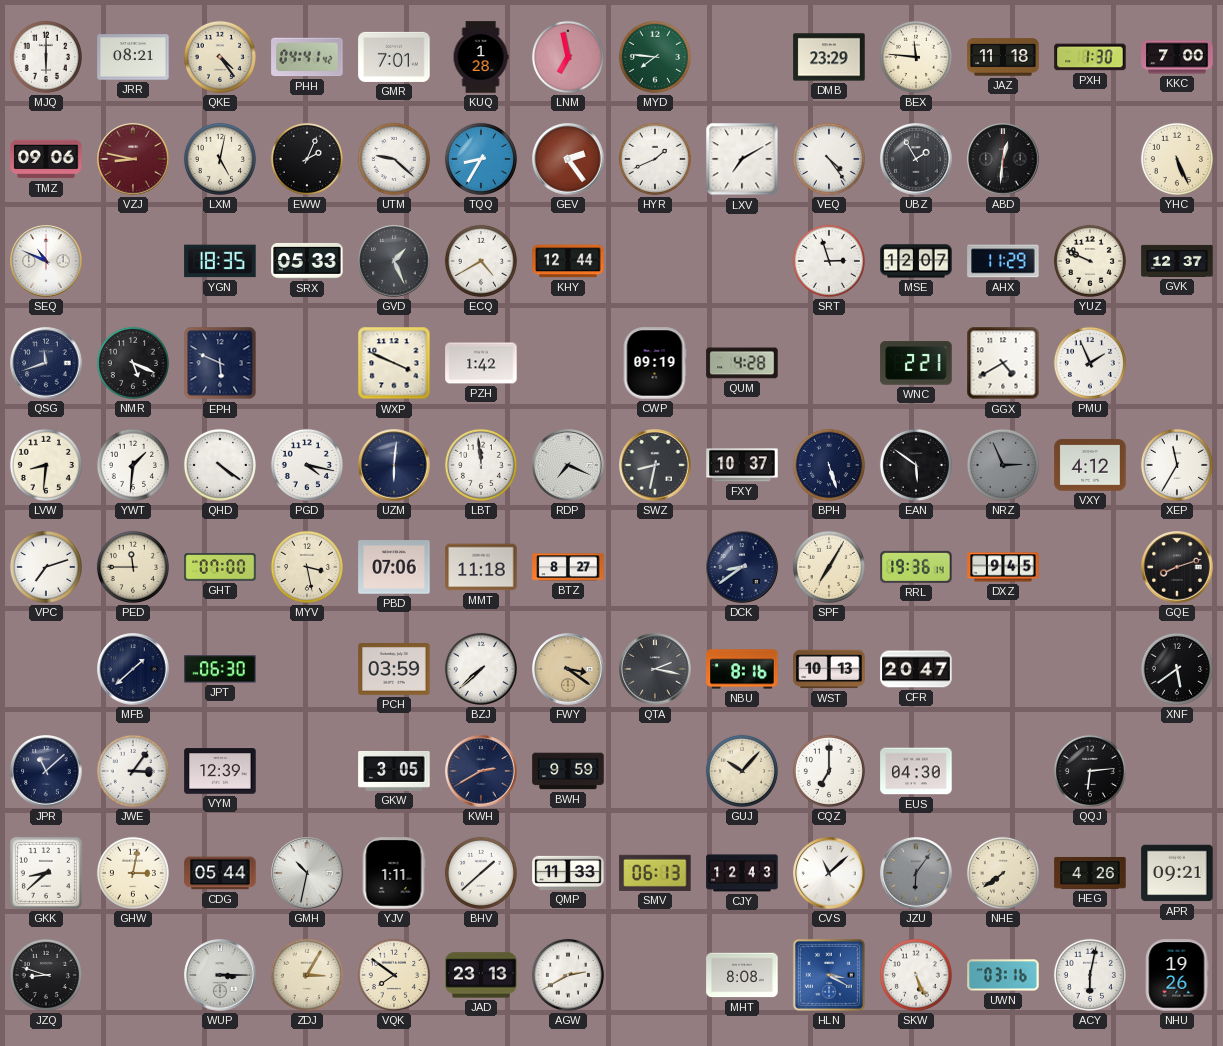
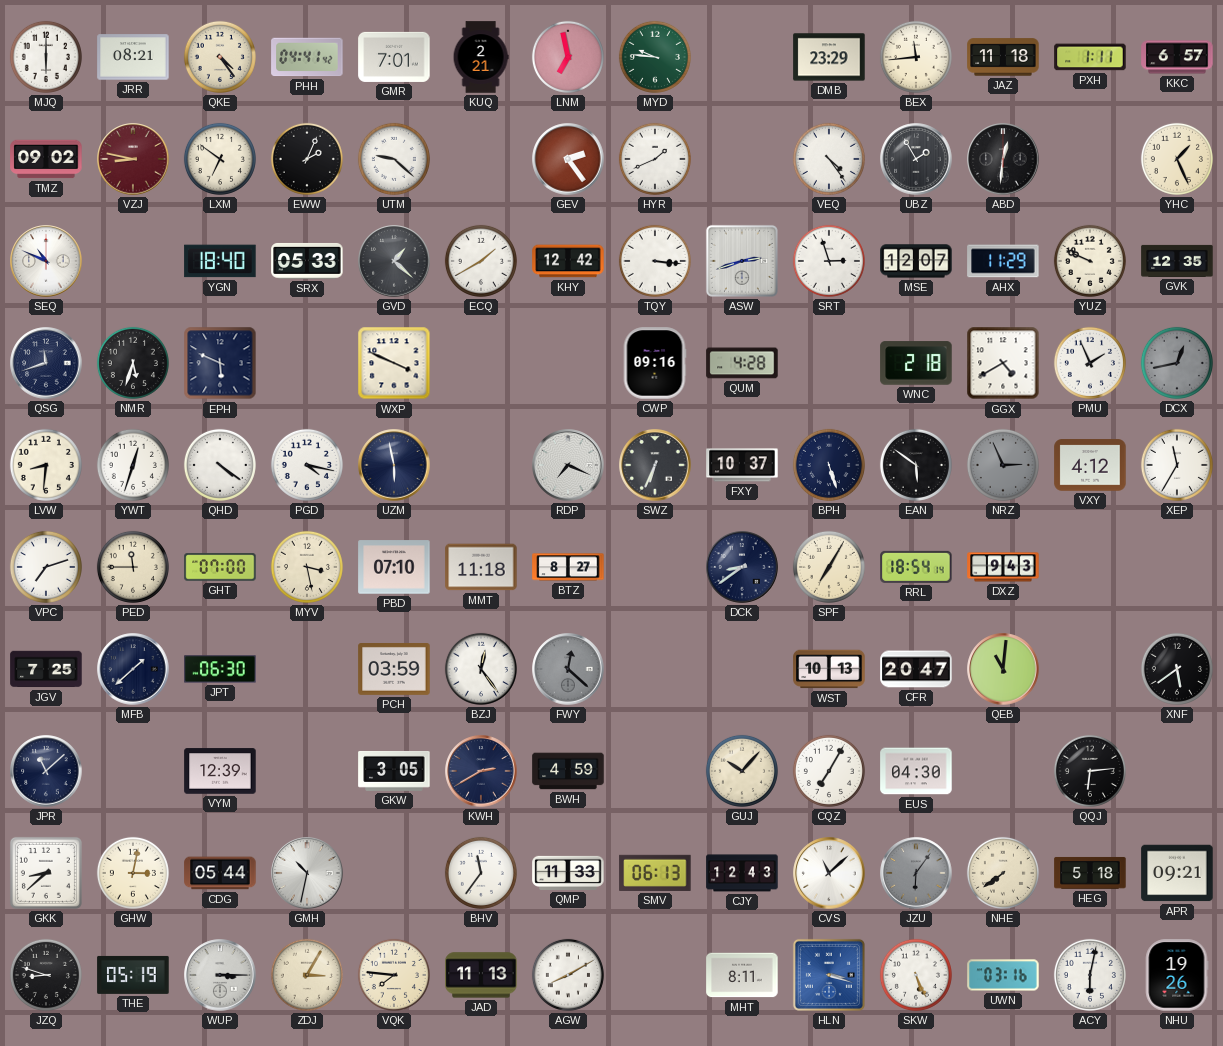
KUQ: 1:28 -> 2:21
MYD: 7:46 -> 9:46
BEX: 11:46 -> 11:44
PXH: 1:30 -> 1:11
KKC: 7:00 -> 6:57
TMZ: 09:06 -> 09:02
LXM: 5:02 -> 6:51
TQQ: 8:35 -> none
LXV: 7:10 -> none
YHC: 5:26 -> 1:26
YGN: 18:35 -> 18:40
GVD: 1:26 -> 1:22
ECQ: 4:40 -> 1:40
KHY: 12:44 -> 12:42
TQY: none -> 3:16
ASW: none -> 2:42
GVK: 12:37 -> 12:35
NMR: 5:19 -> 5:33
PZH: 1:42 -> none
CWP: 09:19 -> 09:16
WNC: 2:21 -> 2:18
DCX: none -> 12:43
YWT: 1:31 -> 12:33
UZM: 6:01 -> 5:58
LBT: 11:59 -> none
SWZ: 8:32 -> 6:34
PBD: 07:06 -> 07:10
RRL: 19:36 -> 18:54
DXZ: 9:45 -> 9:43
GQE: 8:12 -> none
JGV: none -> 7:25
BZJ: 7:38 -> 12:24
FWY: 3:21 -> 12:22
FWY dial: champagne -> grey
QTA: 2:17 -> none
NBU: 8:16 -> none
QEB: none -> 11:01
JWE: 3:06 -> none
BWH: 9:59 -> 4:59
CQZ: 7:00 -> 7:05
YJV: 1:11 -> none
BHV: 1:38 -> 11:36
HEG: 4:26 -> 5:18
THE: none -> 05:19
VQK: 7:51 -> 7:46
JAD: 23:13 -> 11:13
AGW: 2:40 -> 8:10
MHT: 8:08 -> 8:11
HLN: 3:20 -> 3:18
